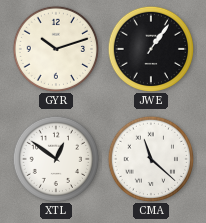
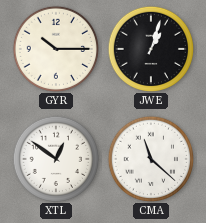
GYR: 10:12 -> 10:15
JWE: 1:06 -> 1:03
